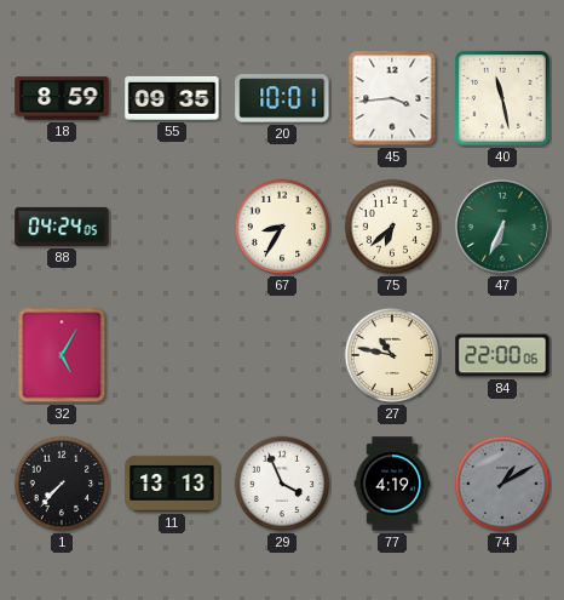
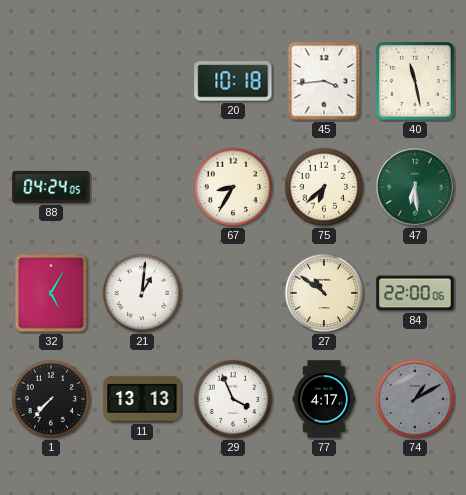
18: 8:59 -> none
55: 09:35 -> none
20: 10:01 -> 10:18
47: 6:34 -> 6:29
21: none -> 1:01
27: 10:47 -> 10:51
77: 4:19 -> 4:17
